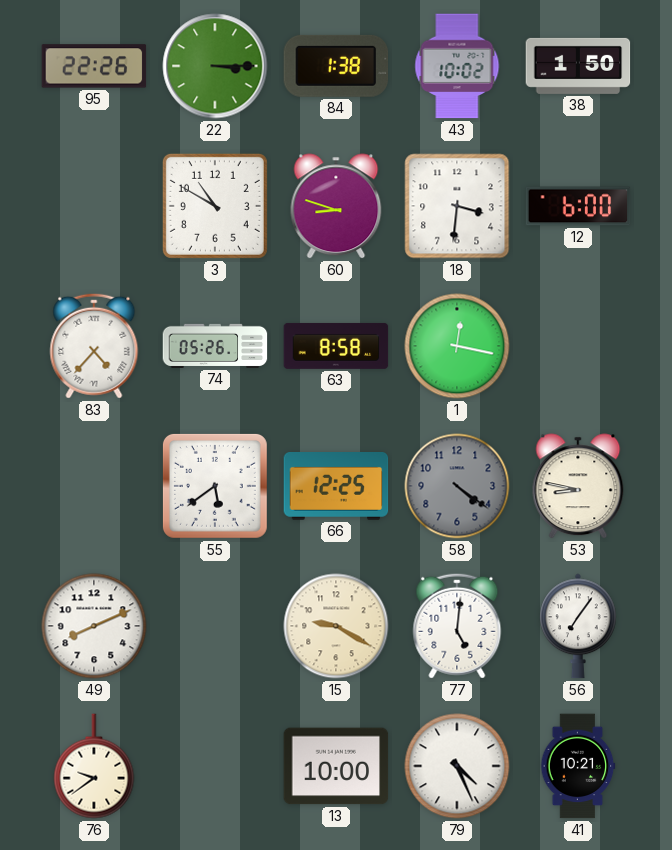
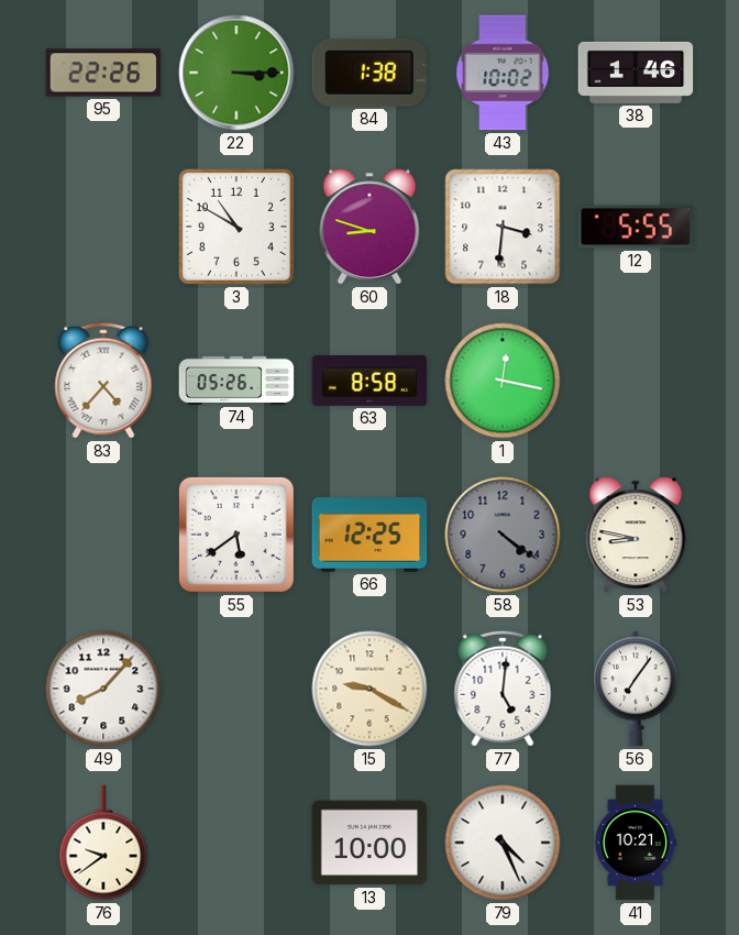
38: 1:50 -> 1:46
12: 6:00 -> 5:55
49: 8:11 -> 8:07
